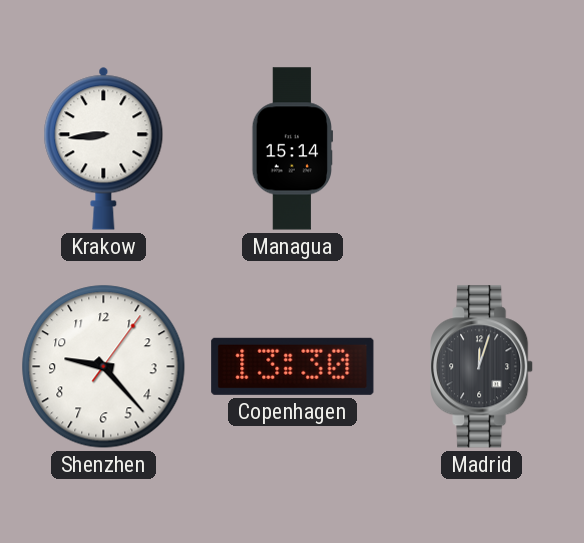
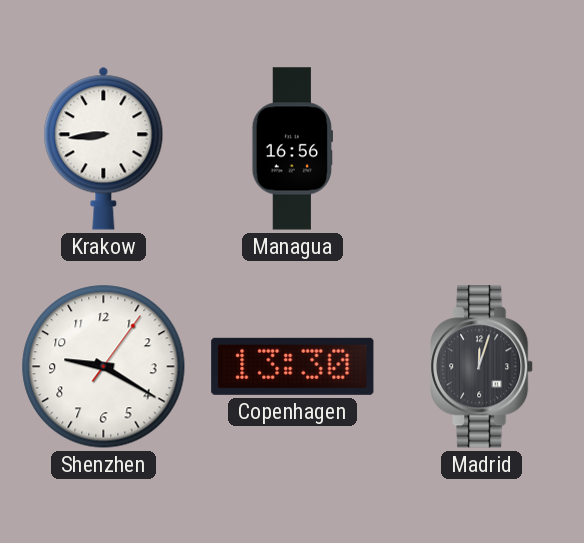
Managua: 15:14 -> 16:56
Shenzhen: 9:23 -> 9:20
